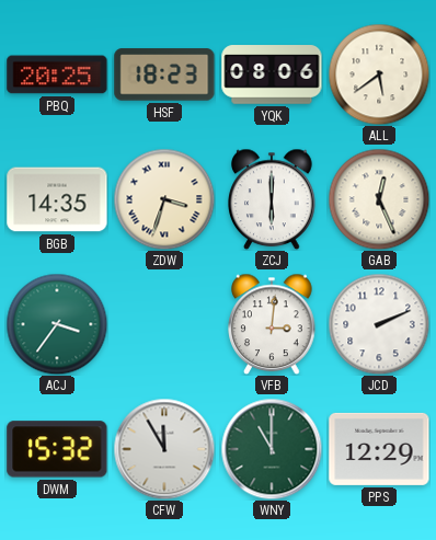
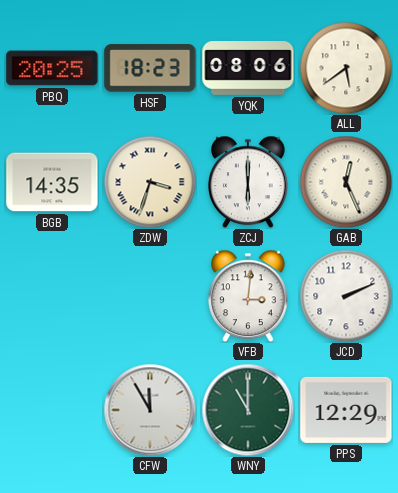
ACJ: 3:36 -> none
DWM: 15:32 -> none
